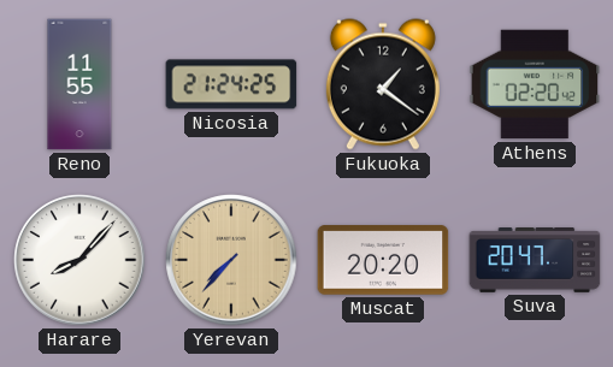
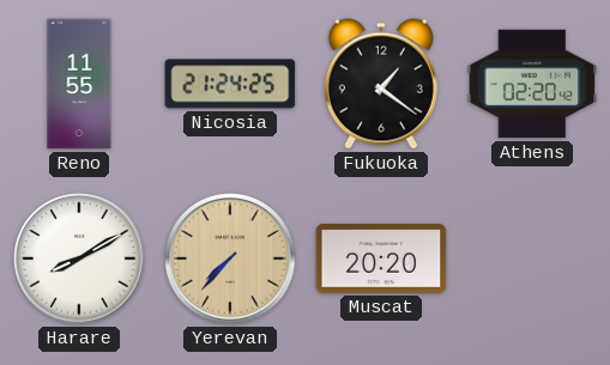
Harare: 8:07 -> 8:10
Suva: 20:47 -> none
